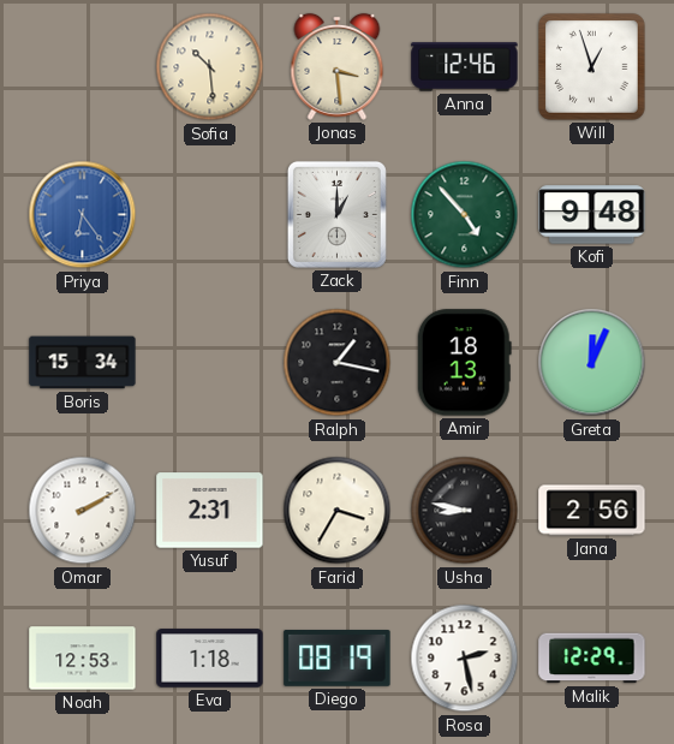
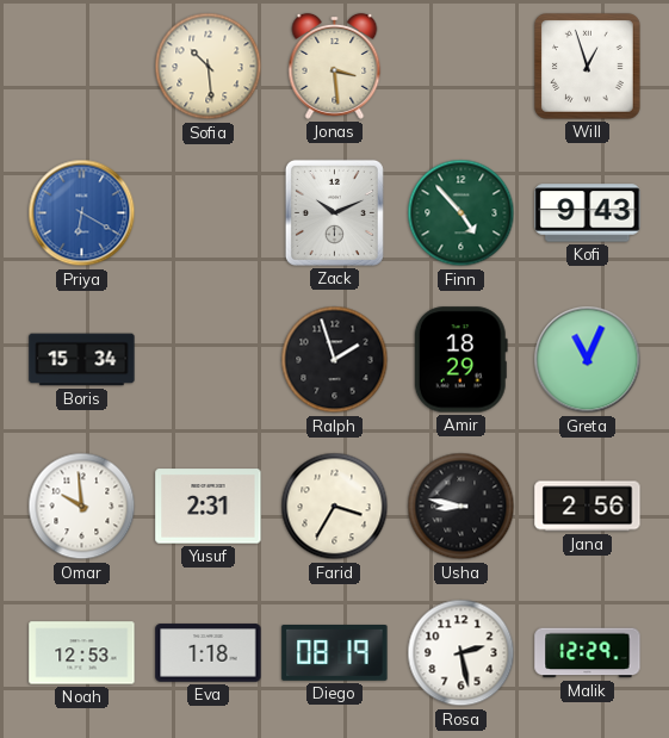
Anna: 12:46 -> none
Priya: 6:24 -> 6:20
Zack: 1:00 -> 10:11
Kofi: 9:48 -> 9:43
Ralph: 1:17 -> 1:57
Amir: 18:13 -> 18:29
Greta: 12:04 -> 11:04
Omar: 2:10 -> 9:59
